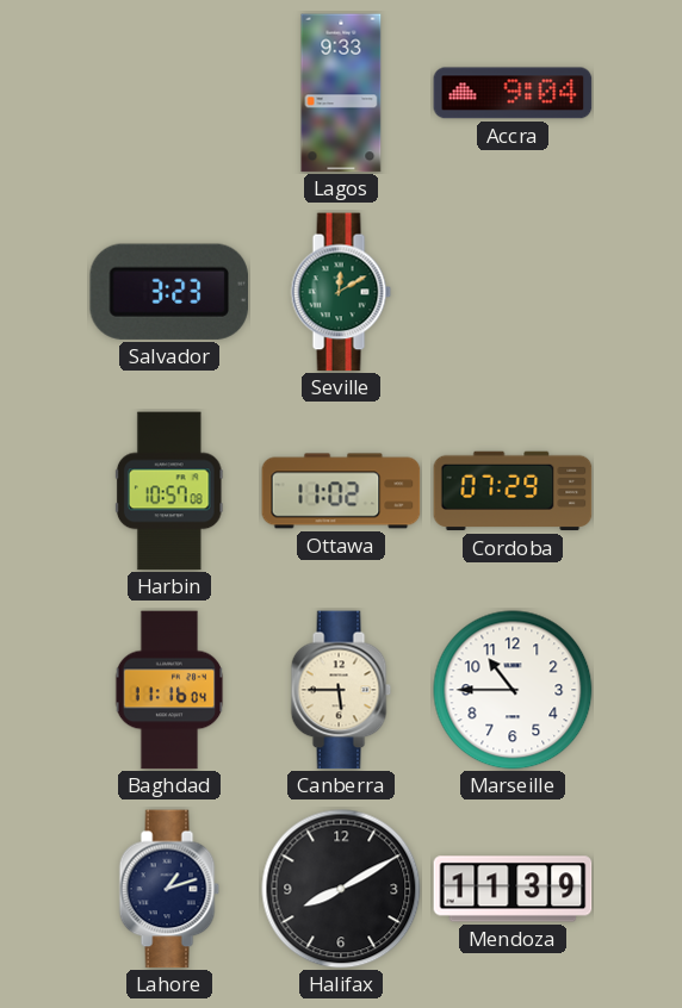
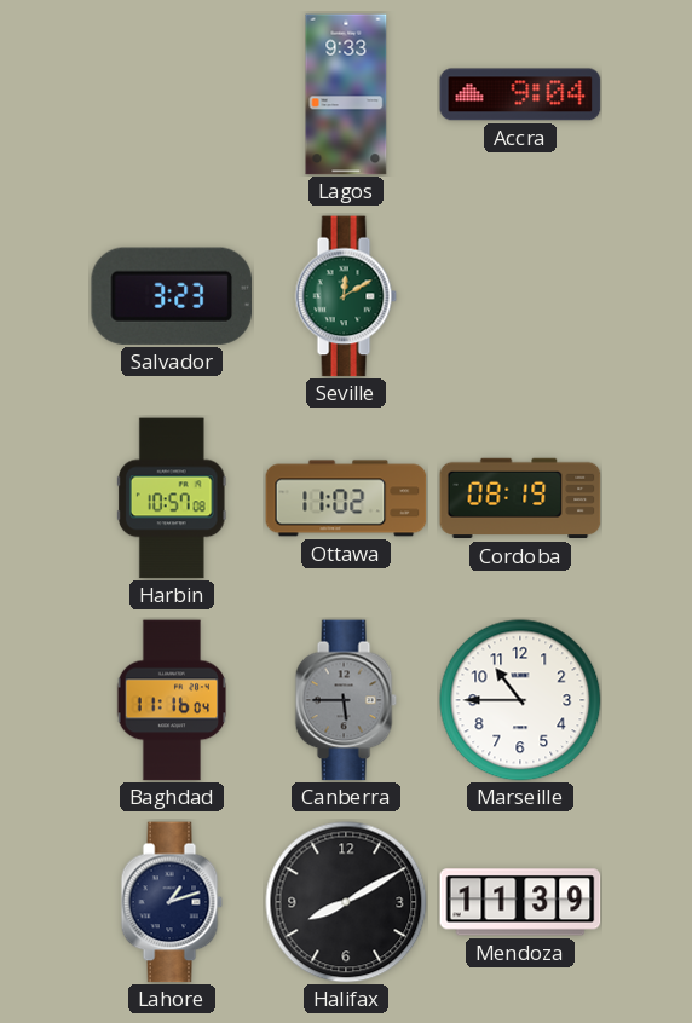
Cordoba: 07:29 -> 08:19
Canberra dial: cream -> grey
